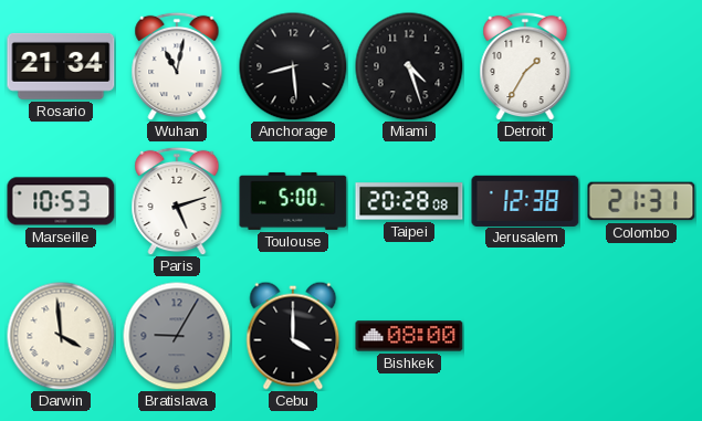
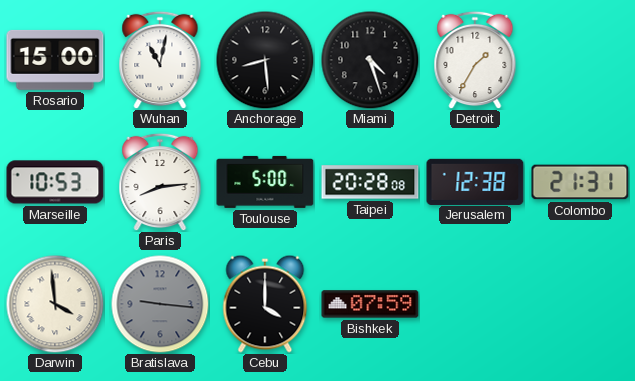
Rosario: 21:34 -> 15:00
Paris: 5:12 -> 8:14
Bratislava: 9:05 -> 9:16
Bishkek: 08:00 -> 07:59
